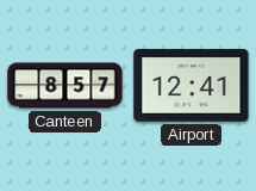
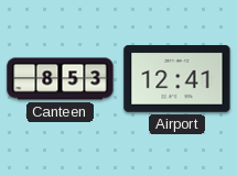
Canteen: 8:57 -> 8:53
